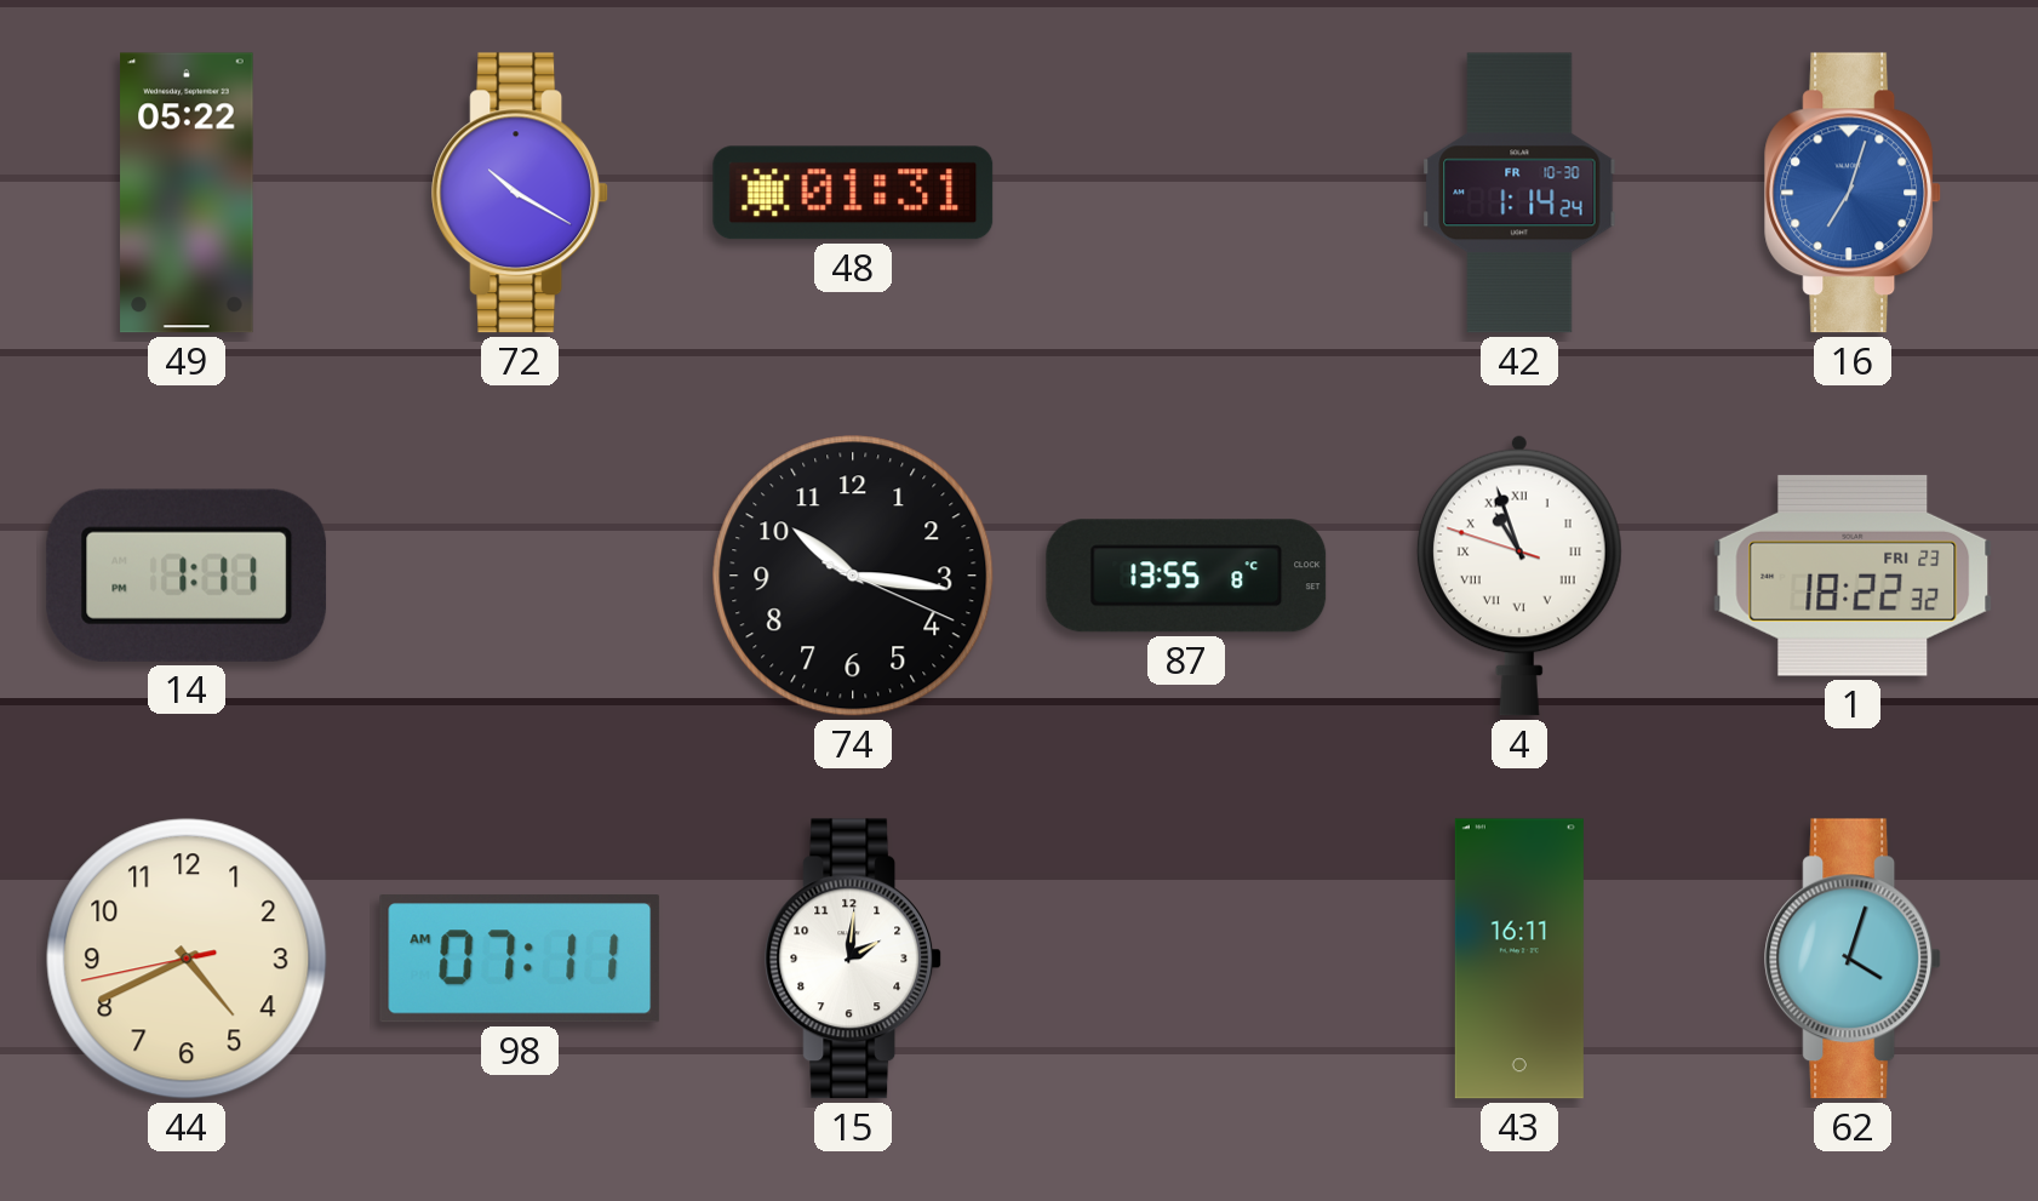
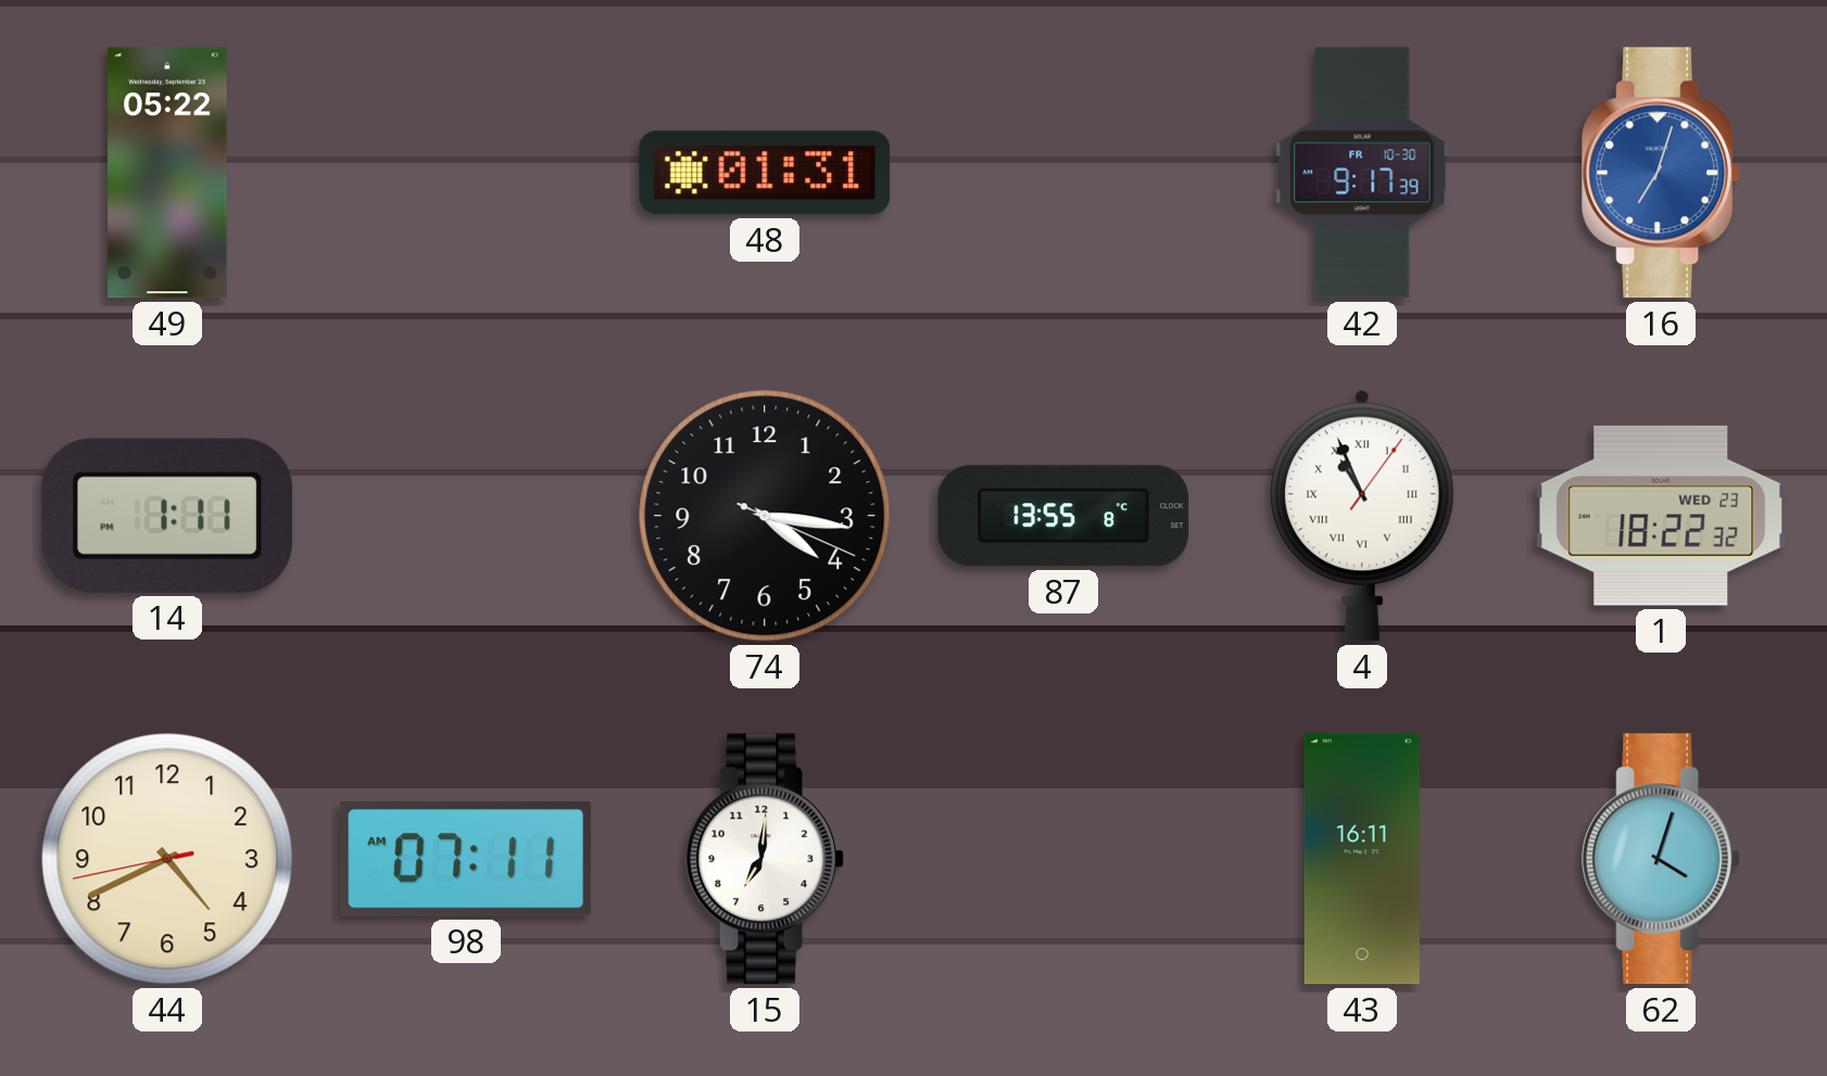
72: 10:20 -> none
42: 1:14 -> 9:17
74: 10:16 -> 4:16
4: 10:56:48 -> 10:56:06
1 date: FRI 23 -> WED 23
15: 2:01 -> 7:01
